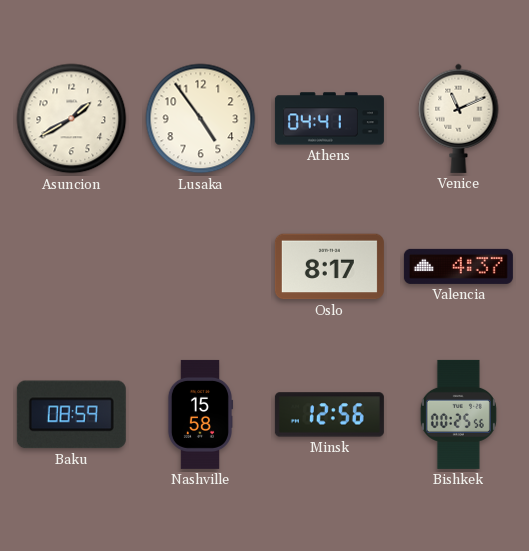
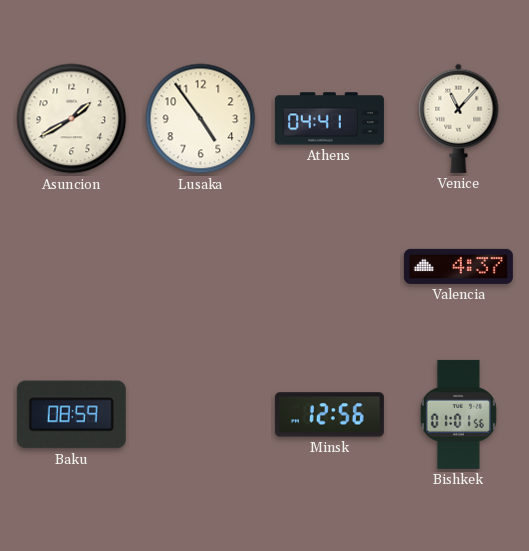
Venice: 11:11 -> 11:07
Oslo: 8:17 -> none
Nashville: 15:58 -> none
Bishkek: 00:25 -> 01:01
